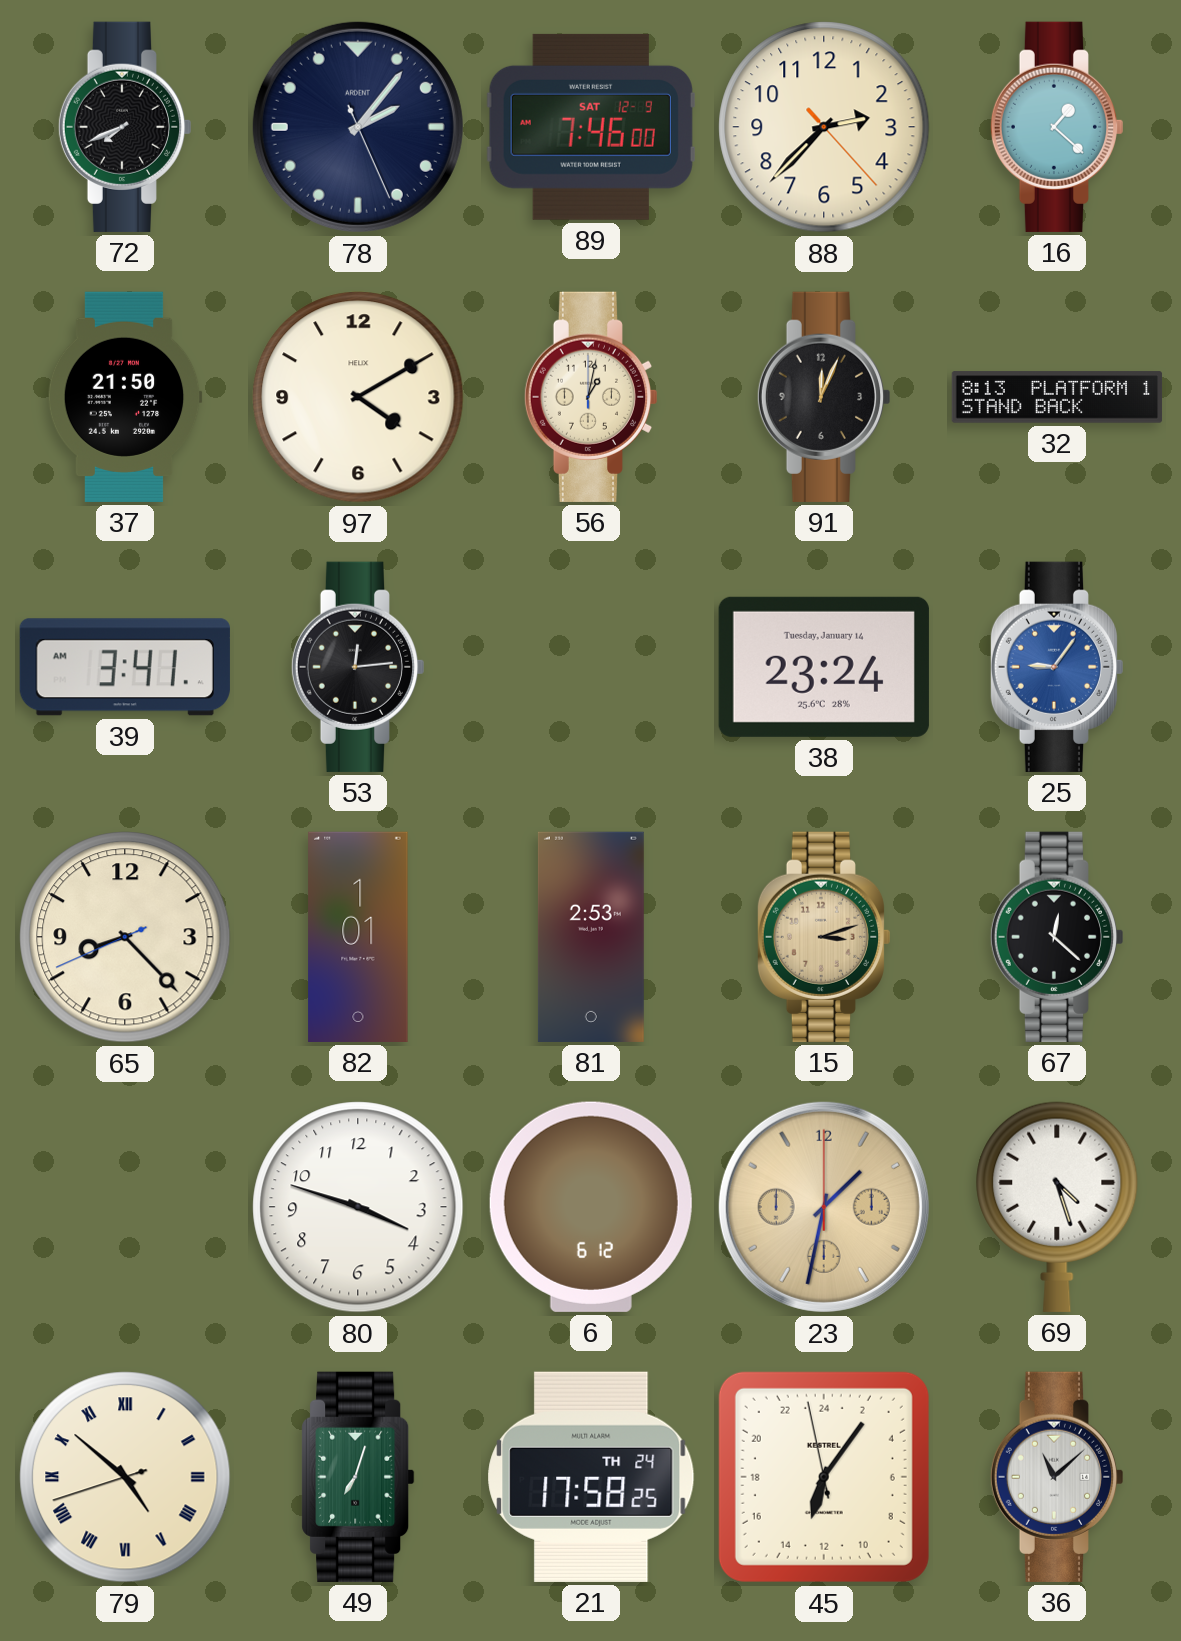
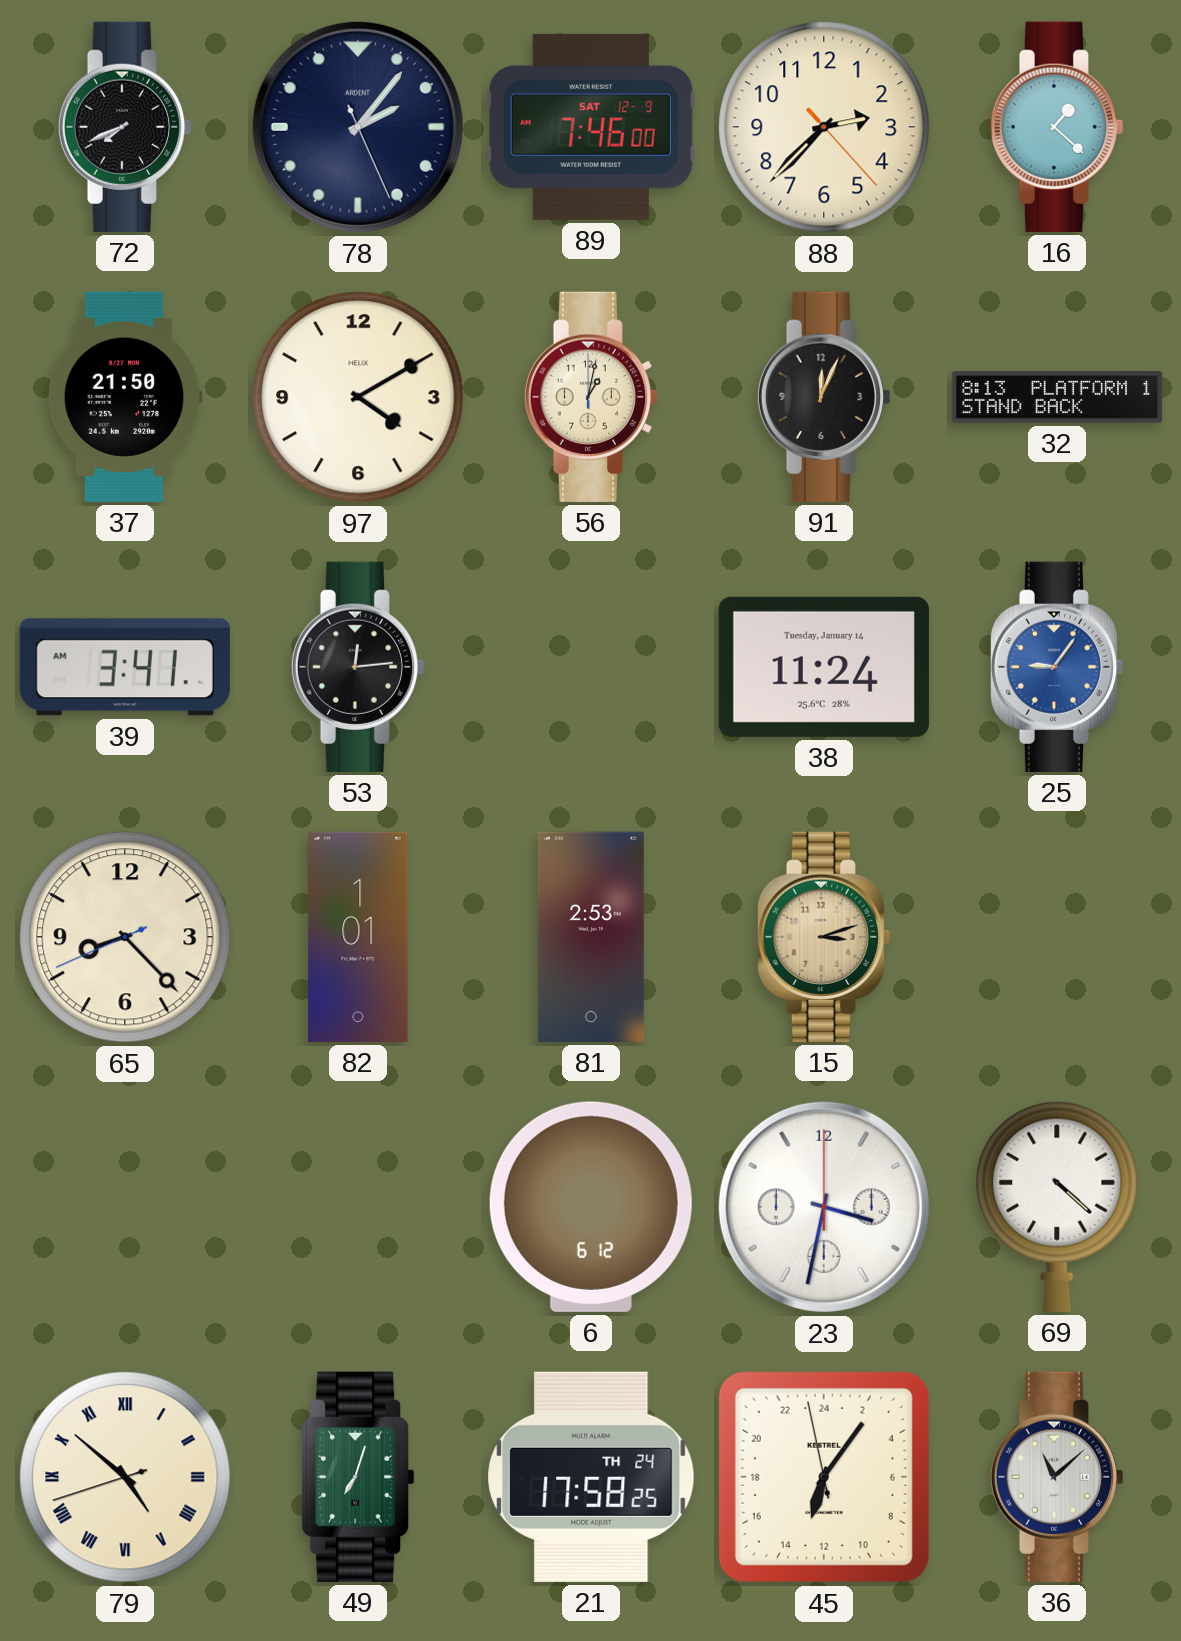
38: 23:24 -> 11:24
67: 12:22 -> none
80: 3:48 -> none
23: 1:32 -> 3:32
23 dial: champagne -> white
69: 4:27 -> 4:22
